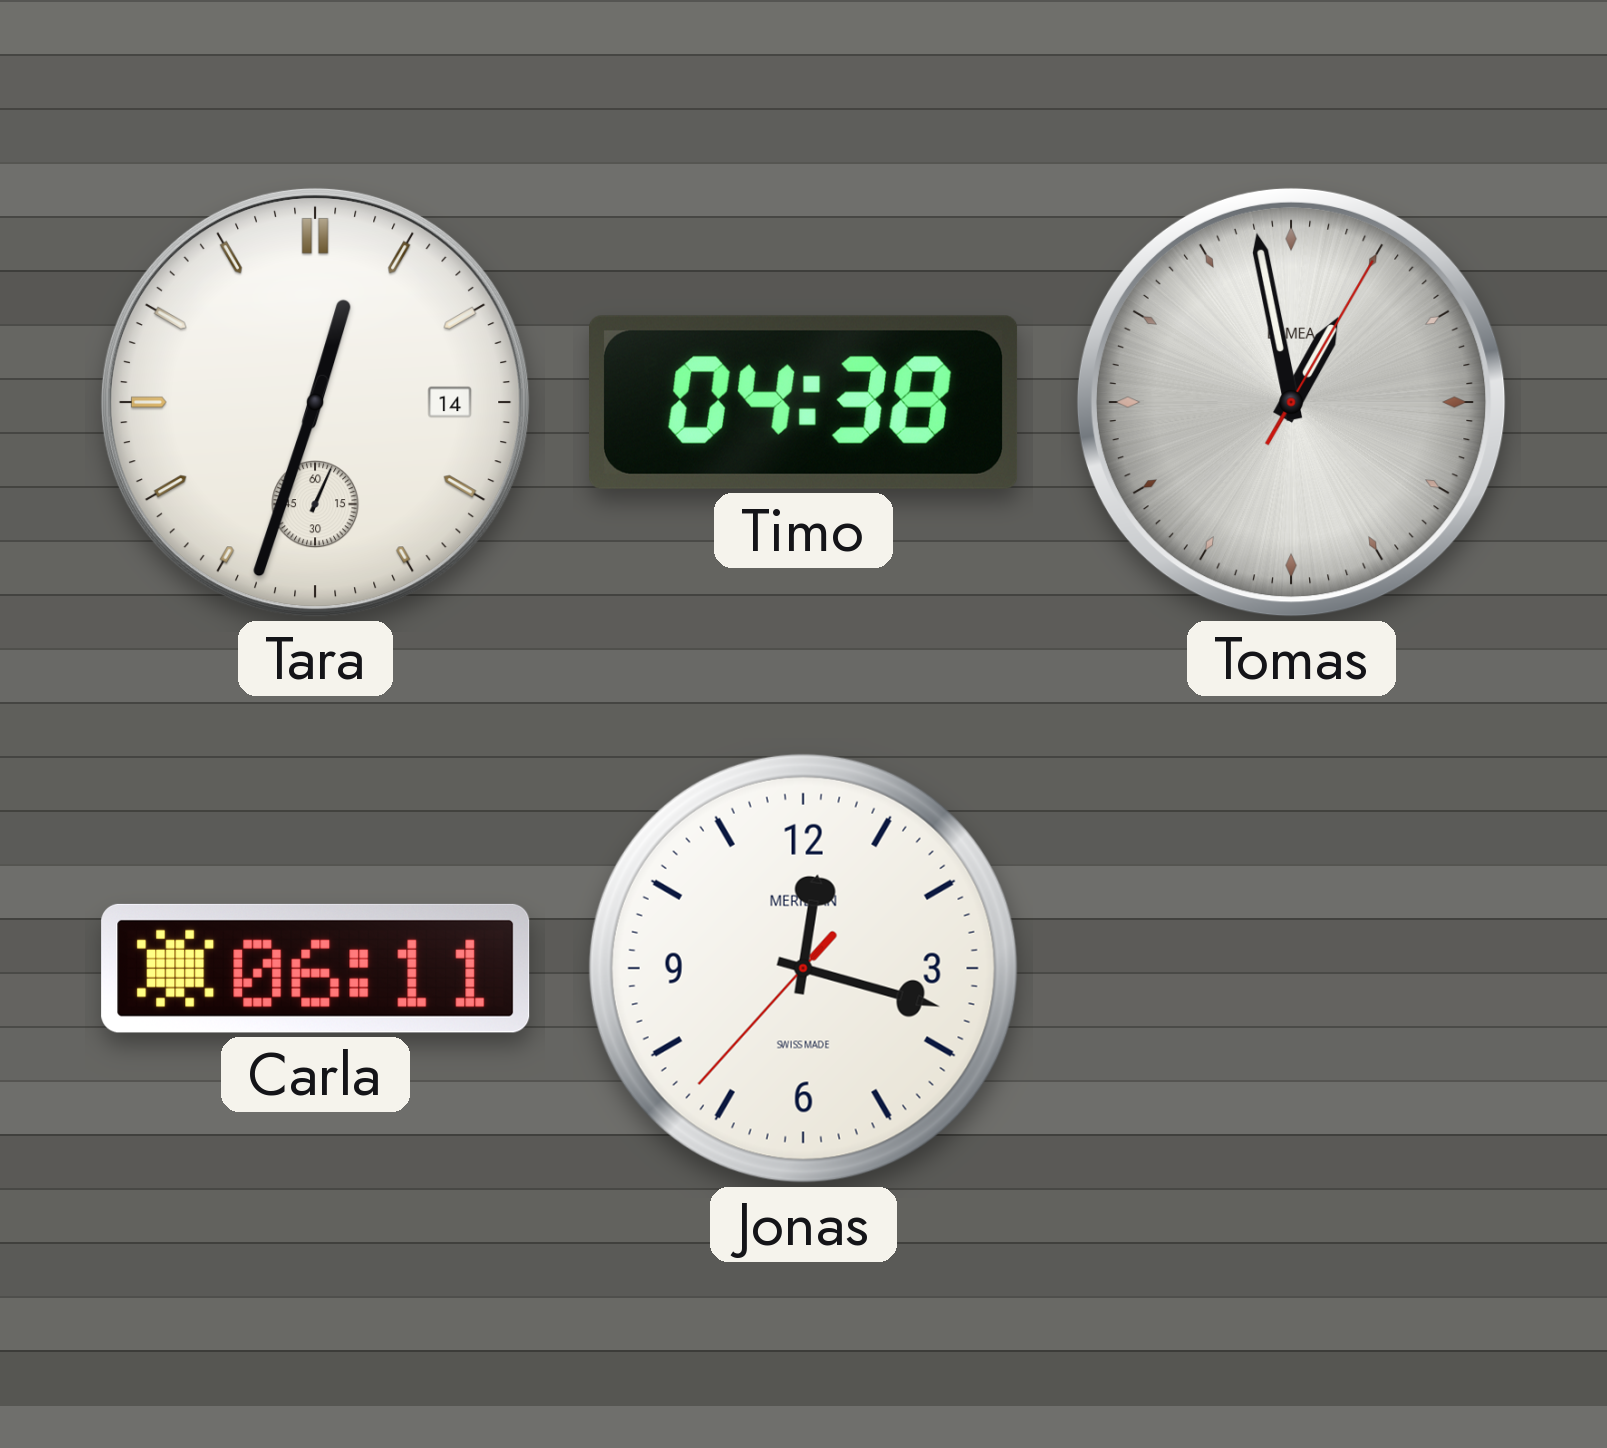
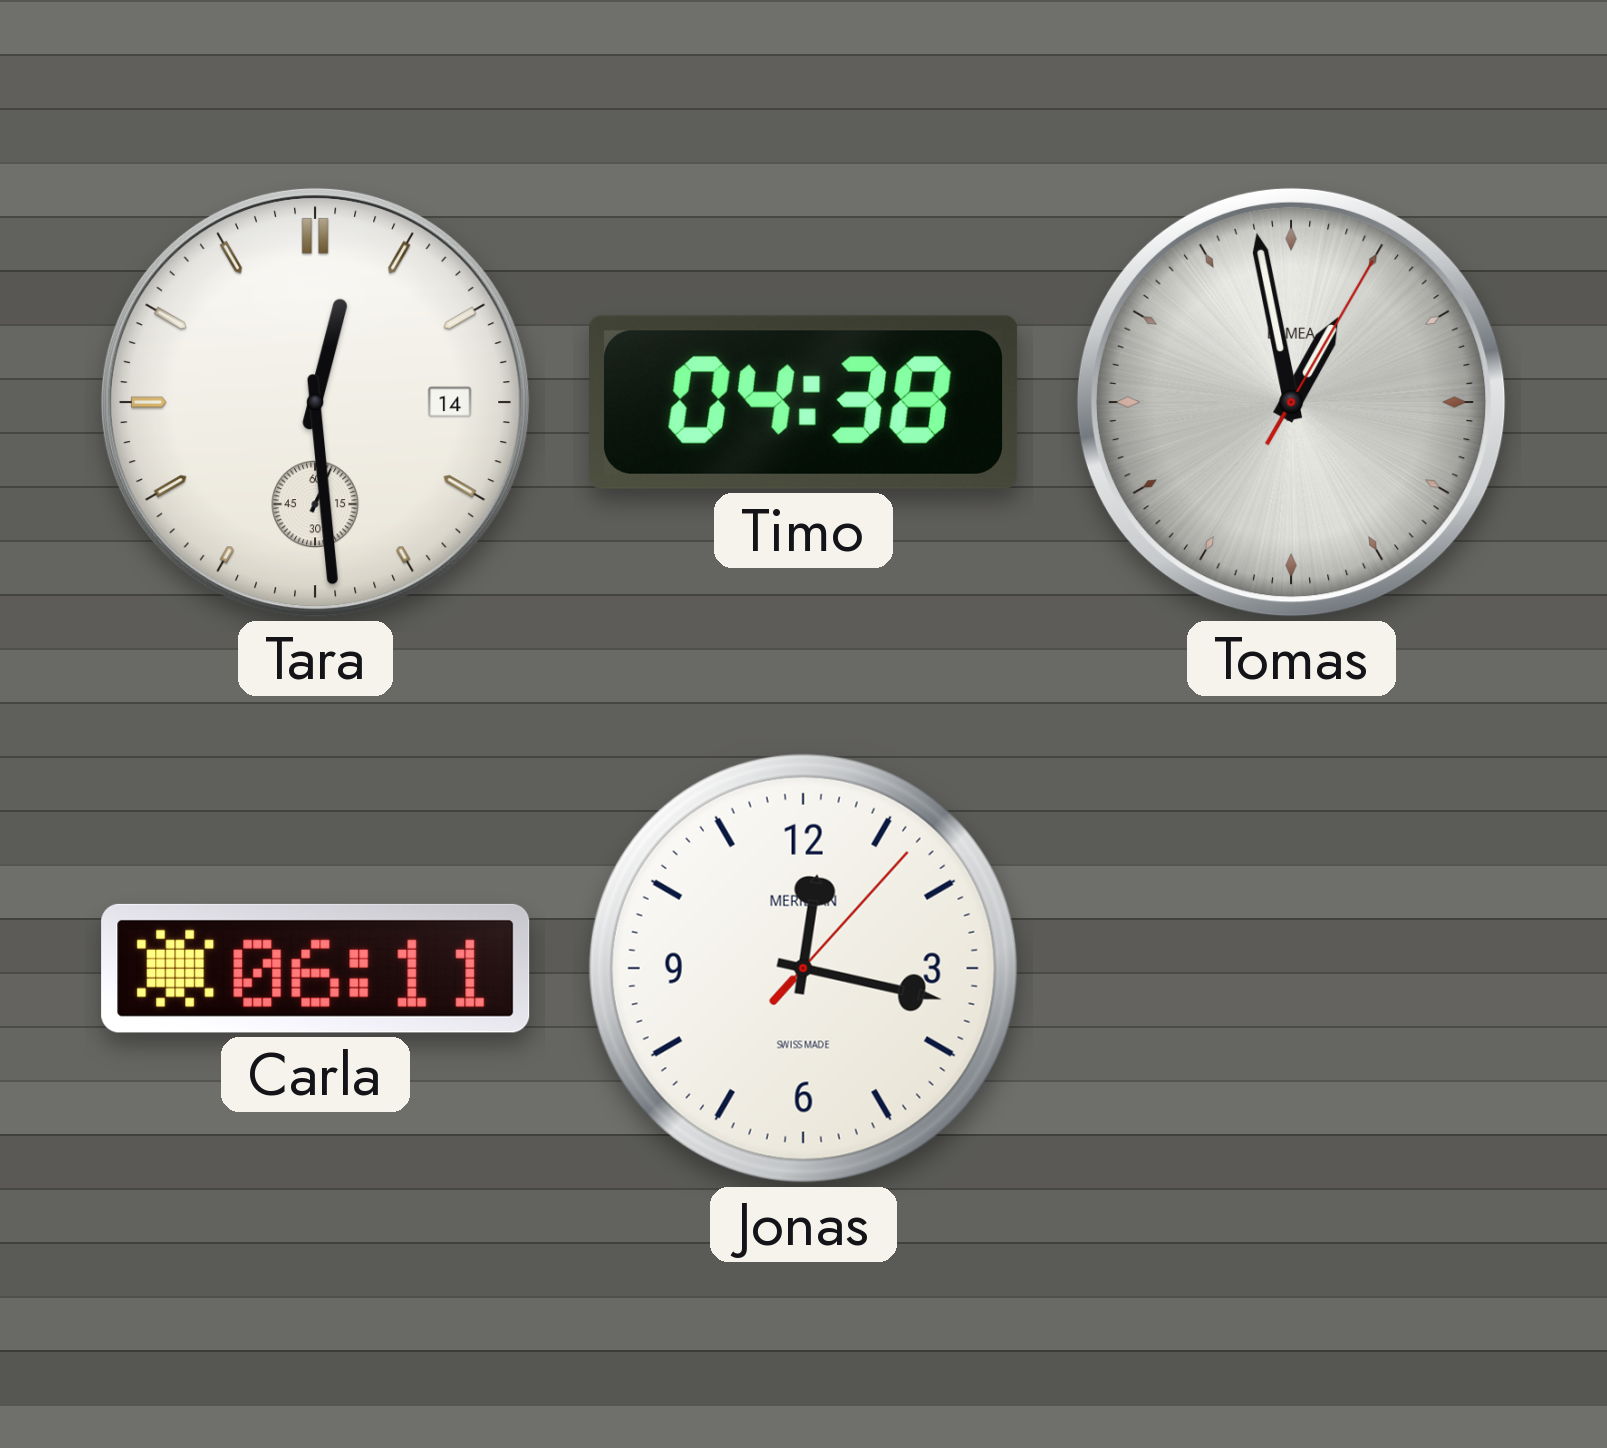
Tara: 12:33 -> 12:29
Jonas: 12:17:37 -> 12:17:07
